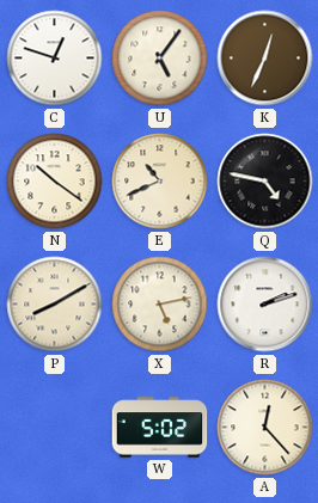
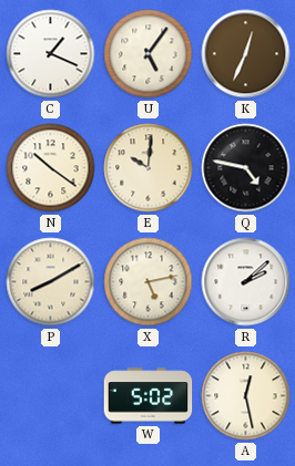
C: 12:48 -> 1:19
E: 10:41 -> 10:01
R: 2:12 -> 2:08
A: 12:23 -> 12:28
